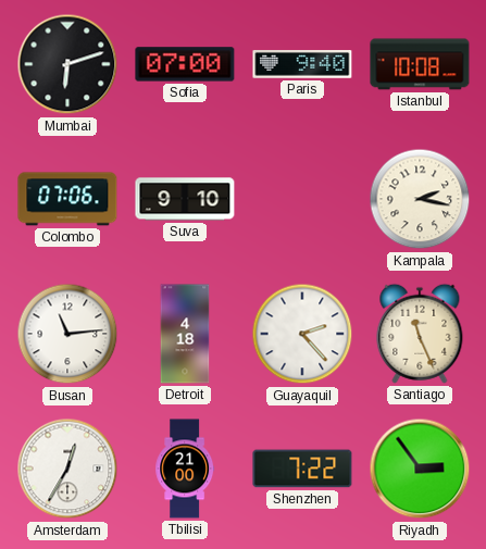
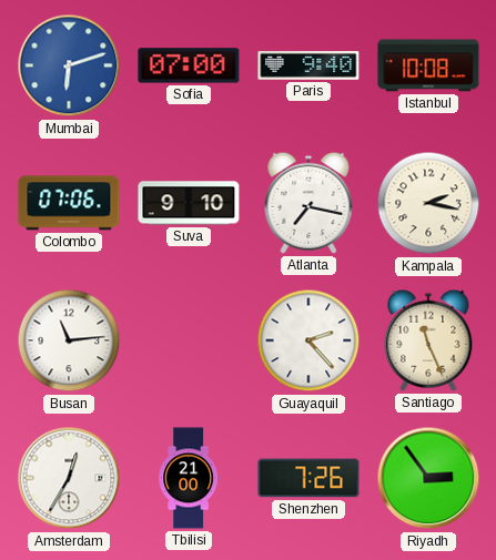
Mumbai dial: black -> blue
Atlanta: none -> 7:17
Detroit: 4:18 -> none
Shenzhen: 7:22 -> 7:26
